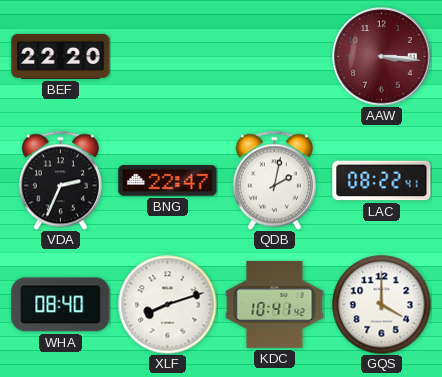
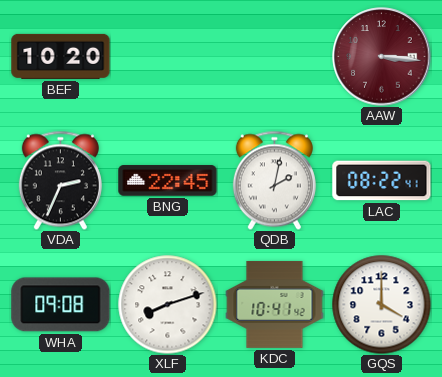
BEF: 22:20 -> 10:20
BNG: 22:47 -> 22:45
WHA: 08:40 -> 09:08
